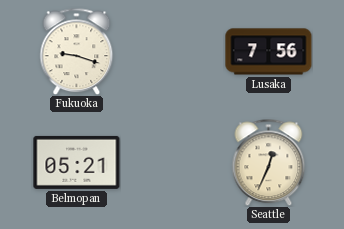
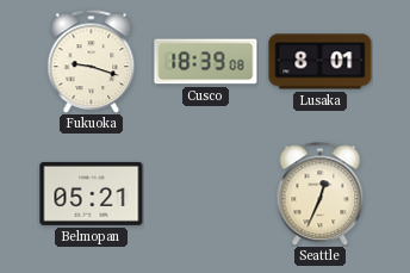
Cusco: none -> 18:39
Lusaka: 7:56 -> 8:01
